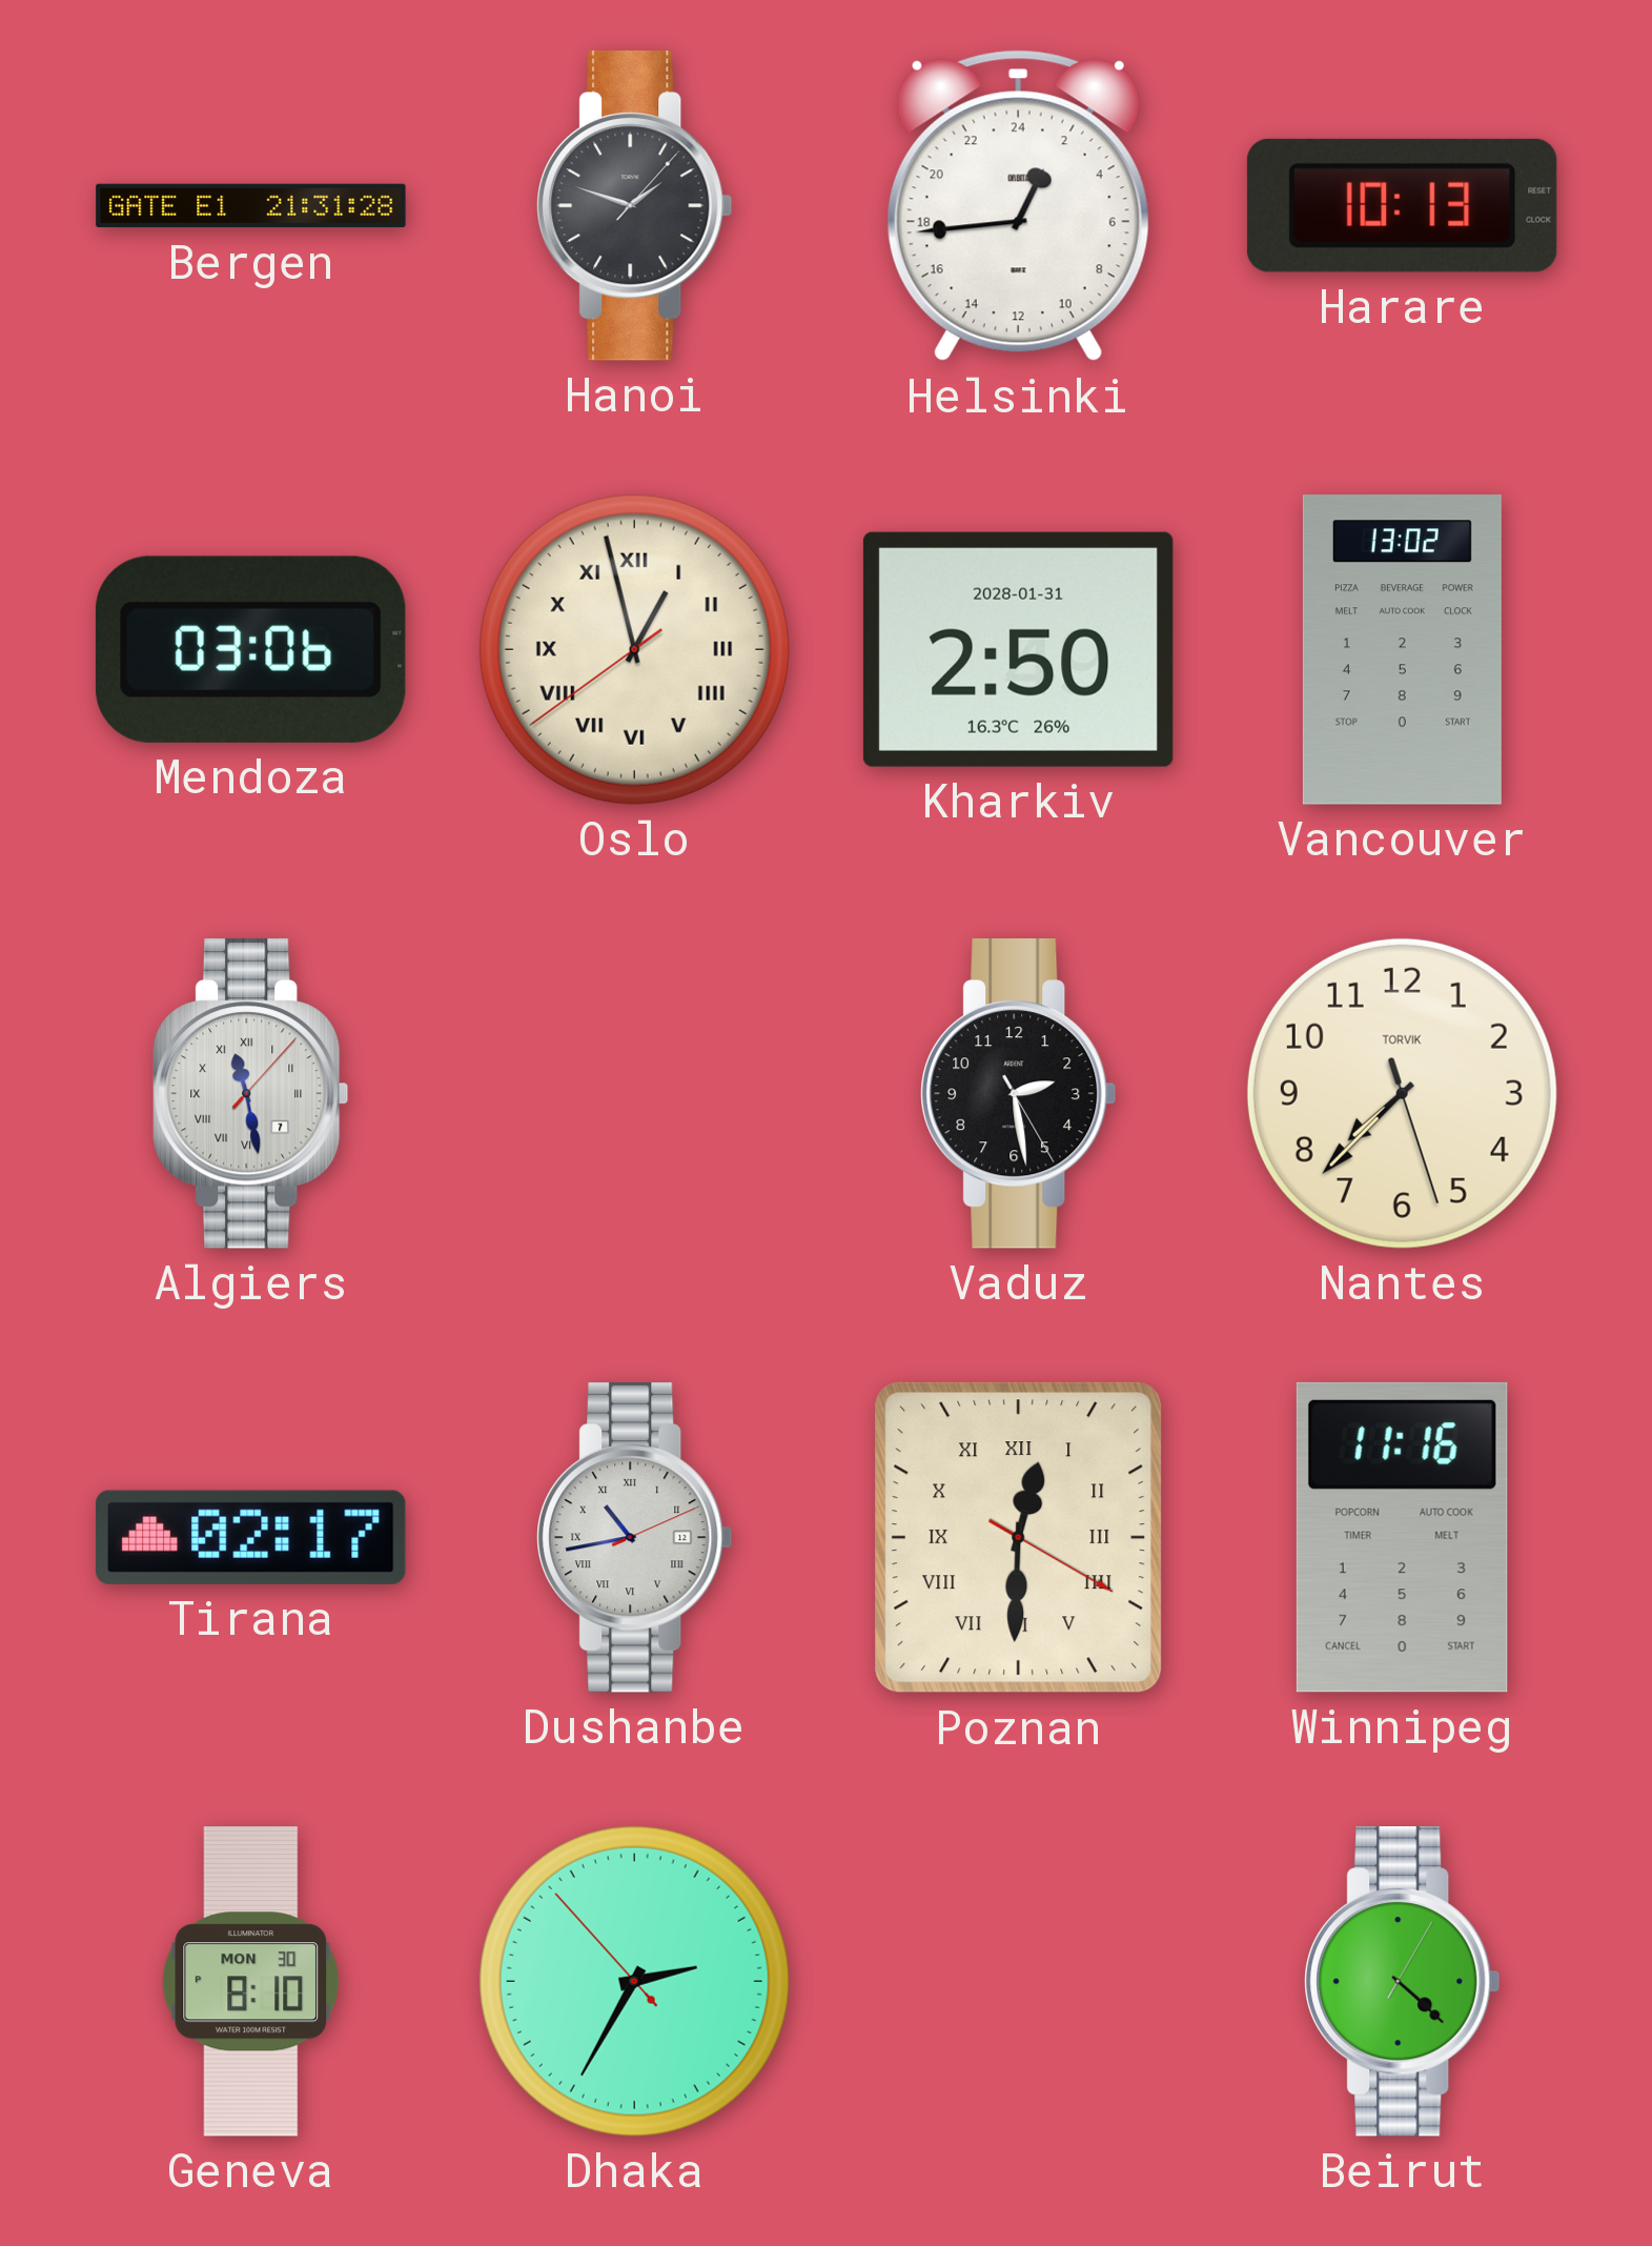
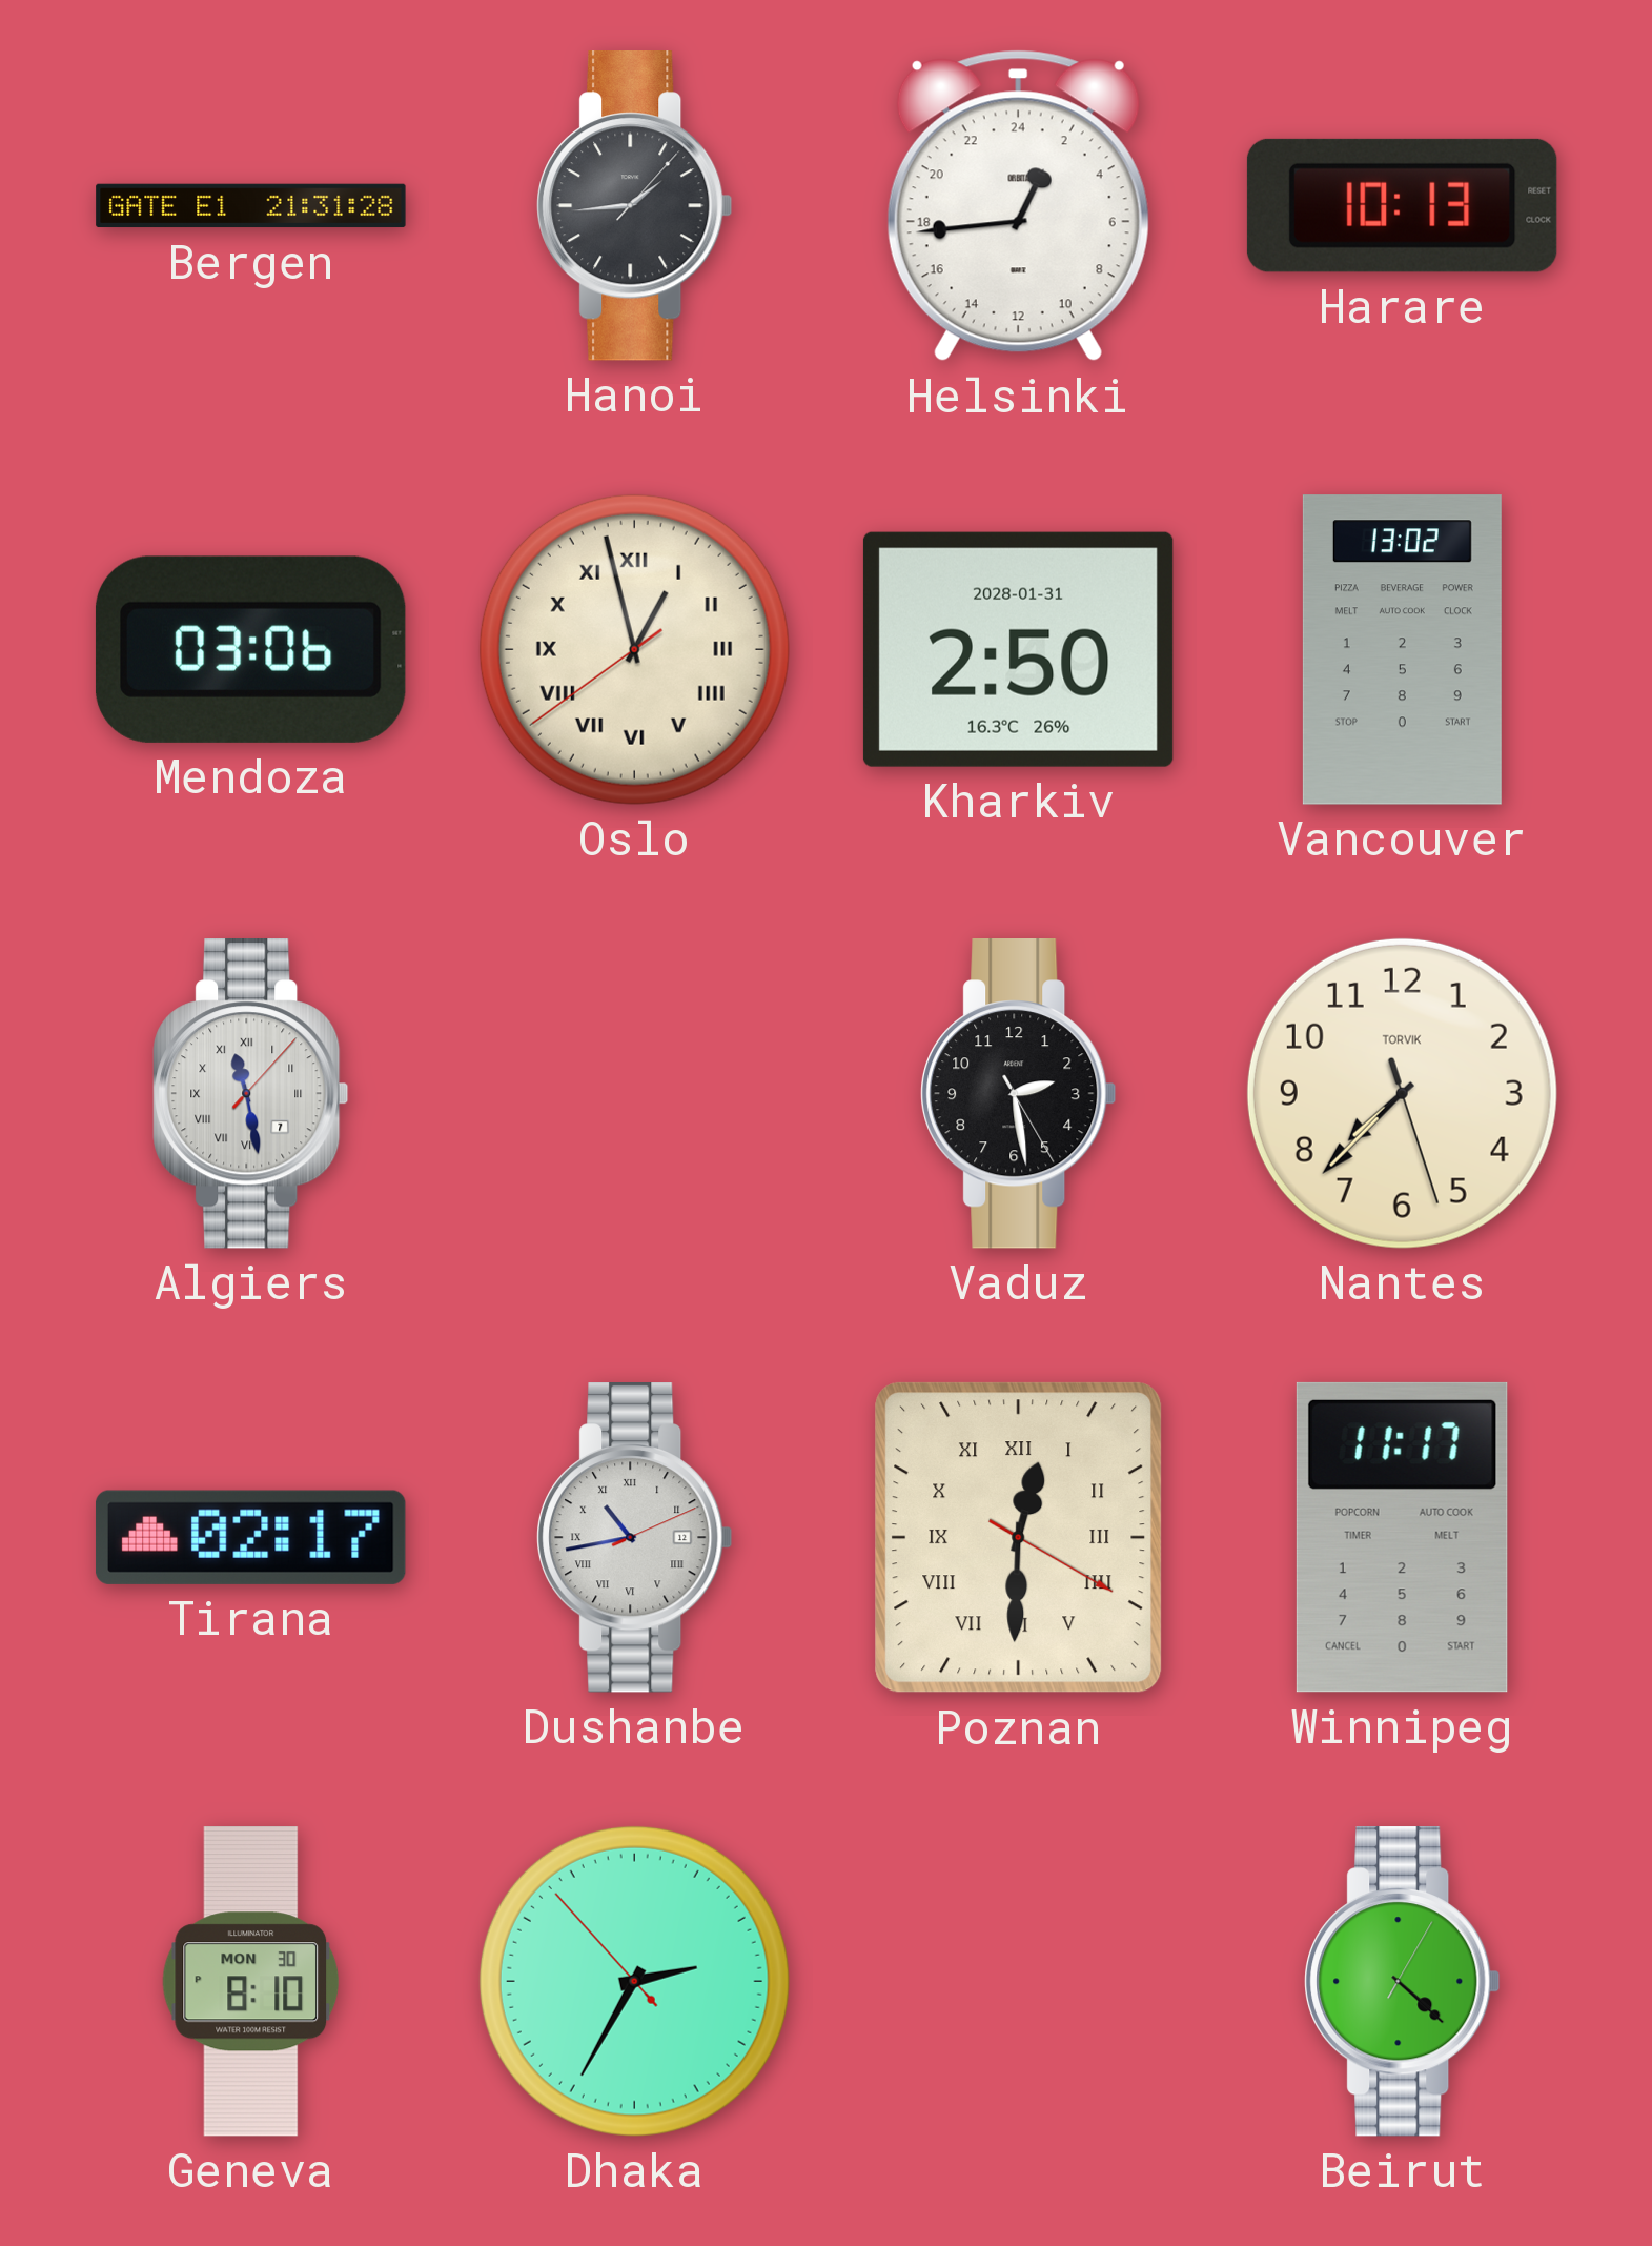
Hanoi: 1:48 -> 1:44
Winnipeg: 11:16 -> 11:17
